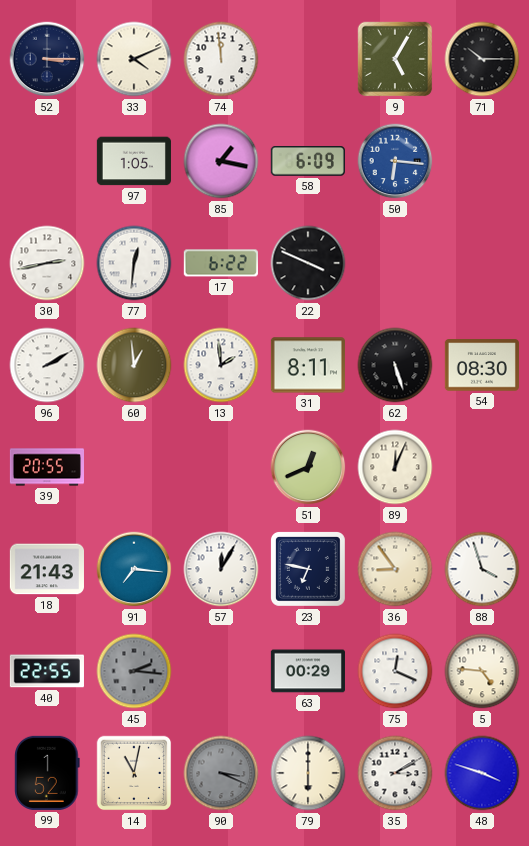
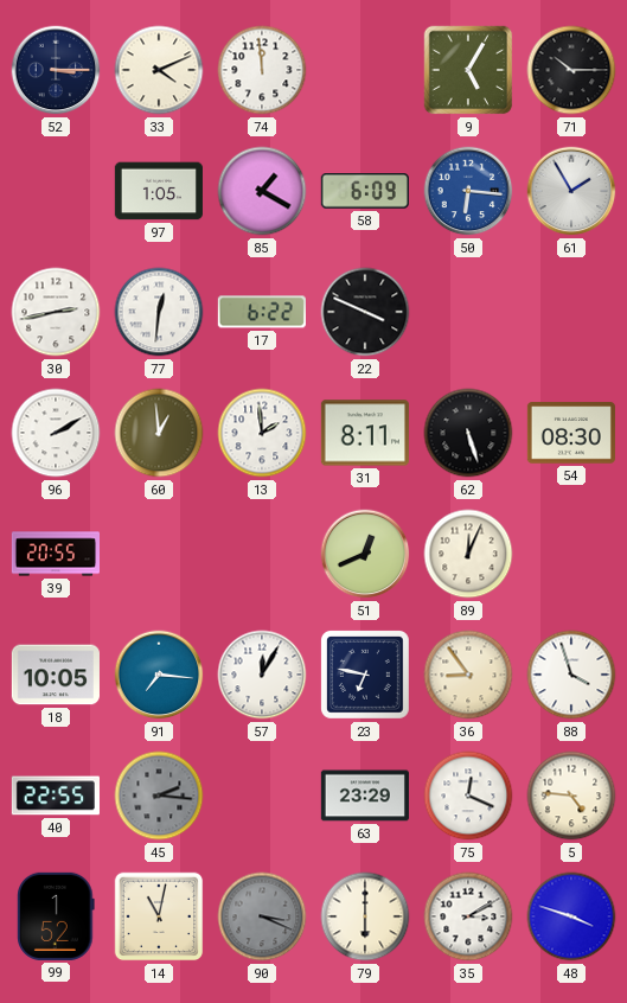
85: 1:17 -> 1:20
61: none -> 1:55
18: 21:43 -> 10:05
63: 00:29 -> 23:29
